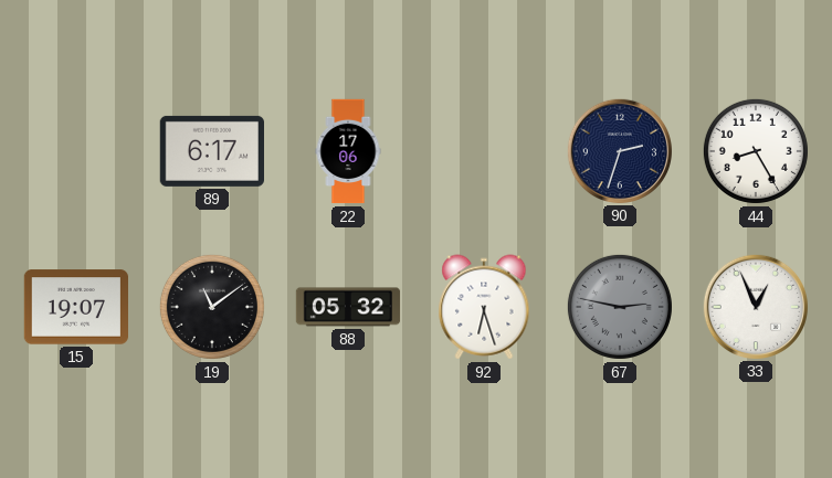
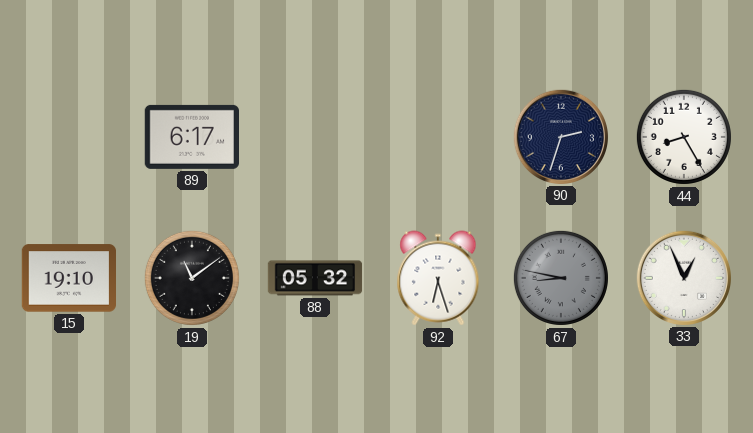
22: 17:06 -> none
15: 19:07 -> 19:10
67: 2:47 -> 8:47
